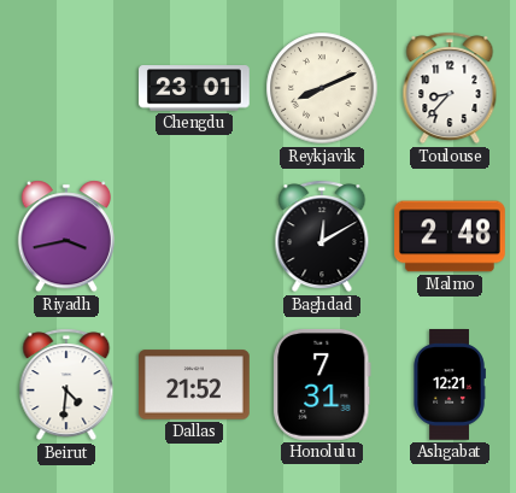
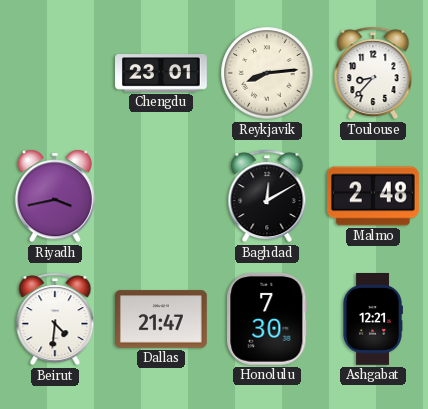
Reykjavik: 8:11 -> 8:14
Dallas: 21:52 -> 21:47
Honolulu: 7:31 -> 7:30
